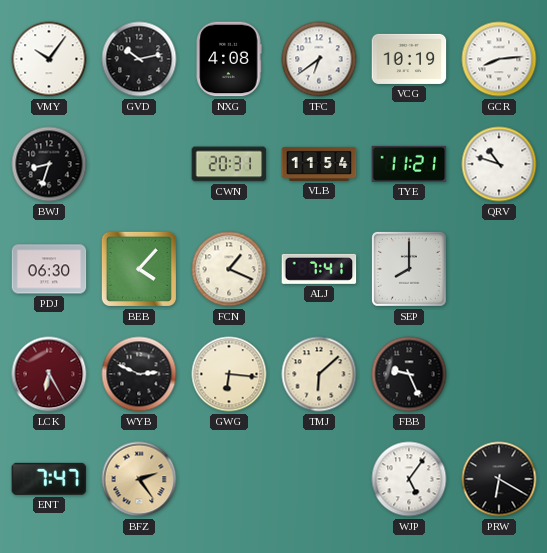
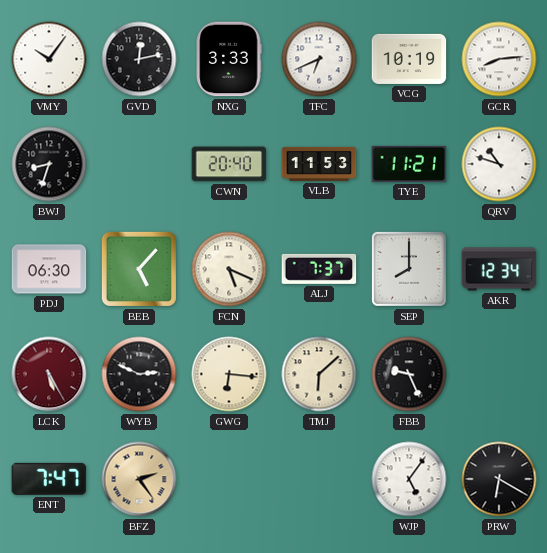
GVD: 10:13 -> 12:13
NXG: 4:08 -> 3:33
TFC: 6:39 -> 6:41
CWN: 20:31 -> 20:40
VLB: 11:54 -> 11:53
BEB: 4:07 -> 5:07
FCN: 1:19 -> 5:19
ALJ: 7:41 -> 7:37
AKR: none -> 12:34
LCK: 6:25 -> 5:25
